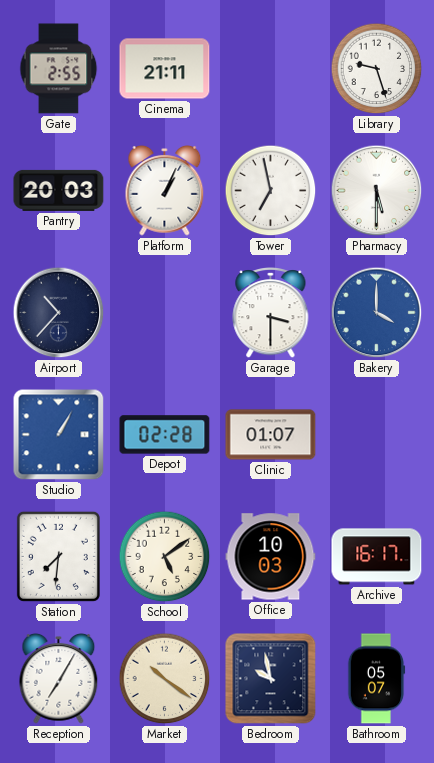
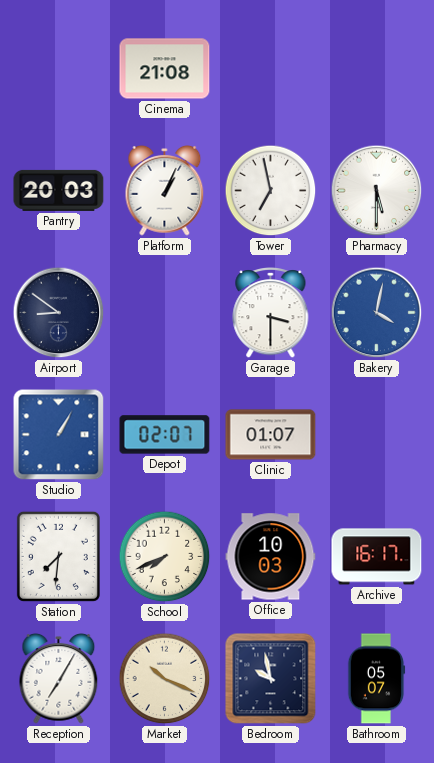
Gate: 2:55 -> none
Cinema: 21:11 -> 21:08
Library: 9:27 -> none
Airport: 10:37 -> 8:51
Bakery: 4:00 -> 4:02
Depot: 02:28 -> 02:07
School: 5:09 -> 7:41
Market: 10:21 -> 10:19
